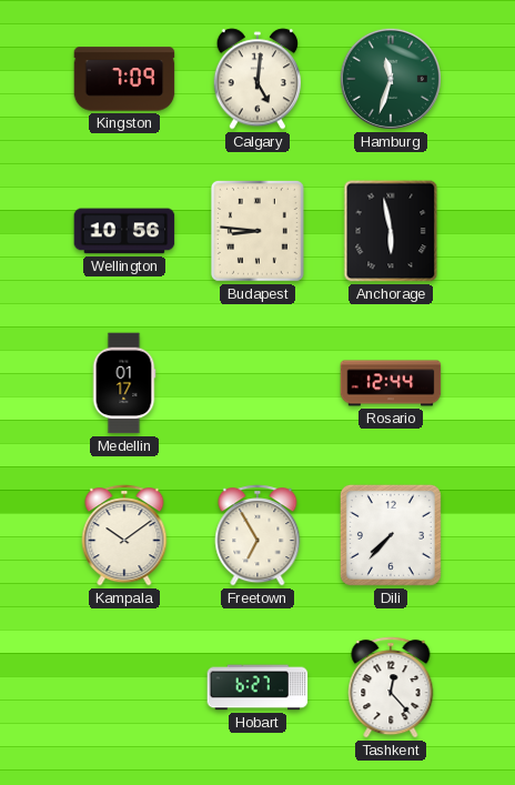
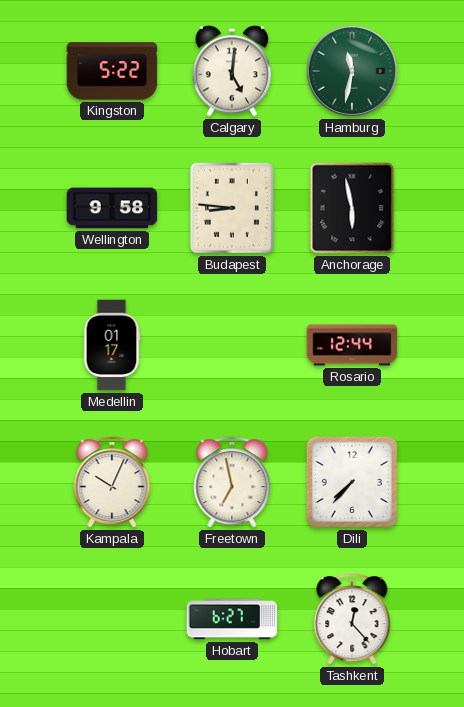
Kingston: 7:09 -> 5:22
Hamburg: 11:33 -> 11:32
Wellington: 10:56 -> 9:58
Kampala: 10:09 -> 10:04
Freetown: 6:55 -> 6:58
